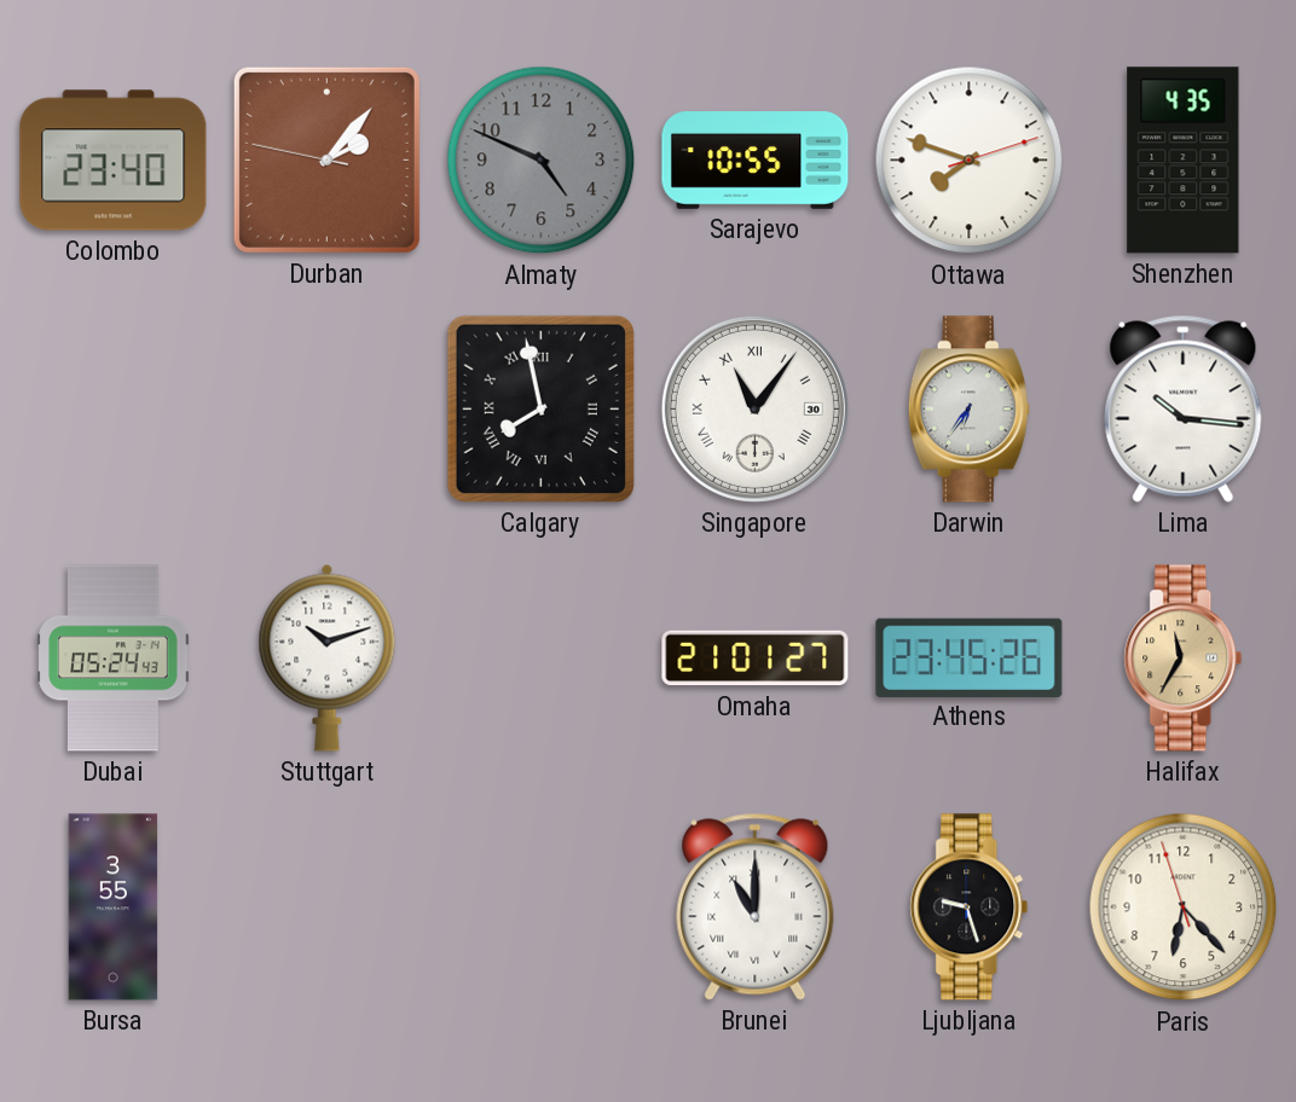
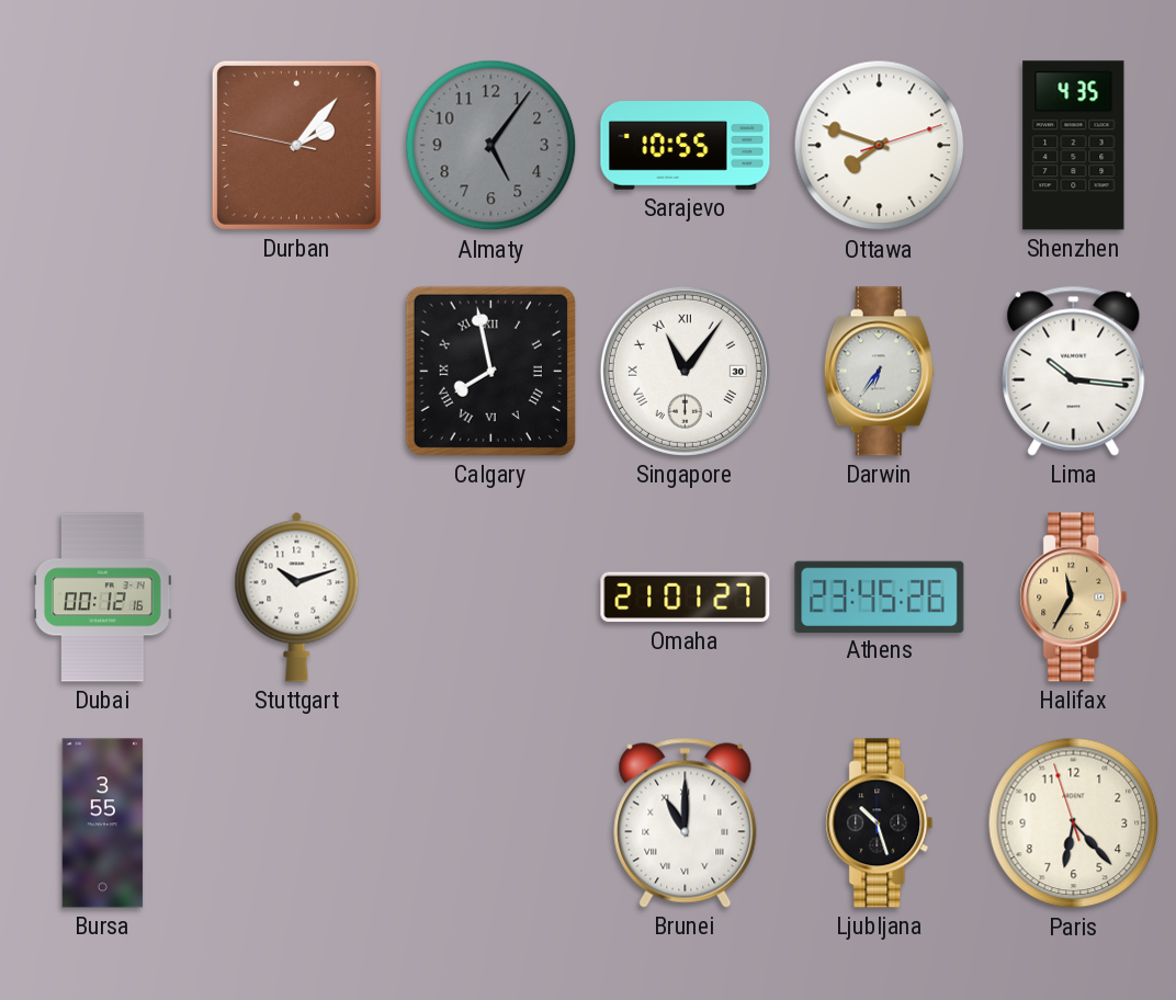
Colombo: 23:40 -> none
Almaty: 4:49 -> 5:06
Dubai: 05:24 -> 00:12
Ljubljana: 9:27 -> 10:27
